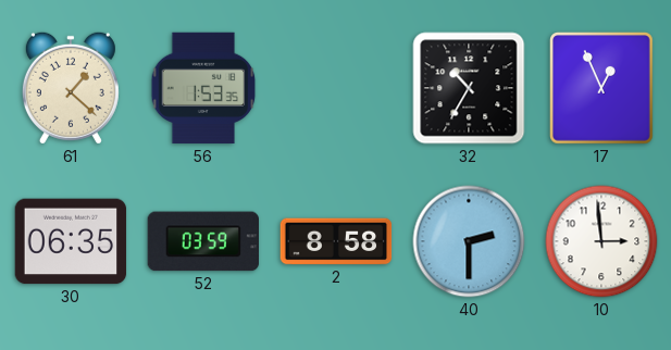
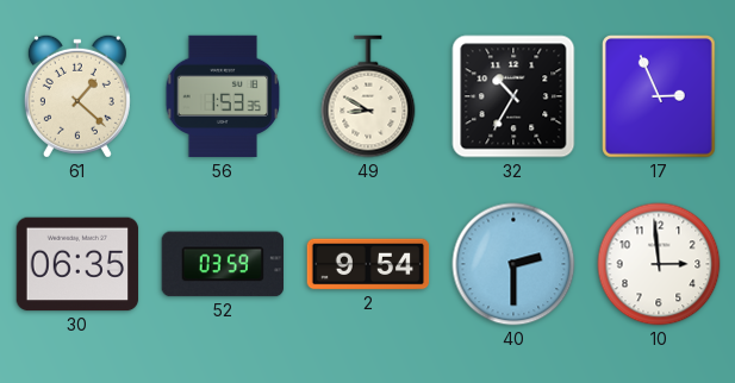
49: none -> 8:50
17: 12:56 -> 2:56
2: 8:58 -> 9:54
